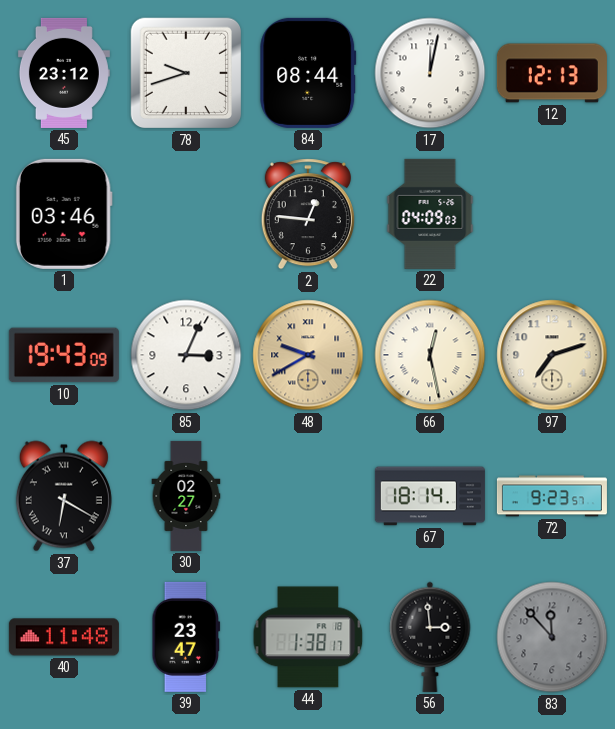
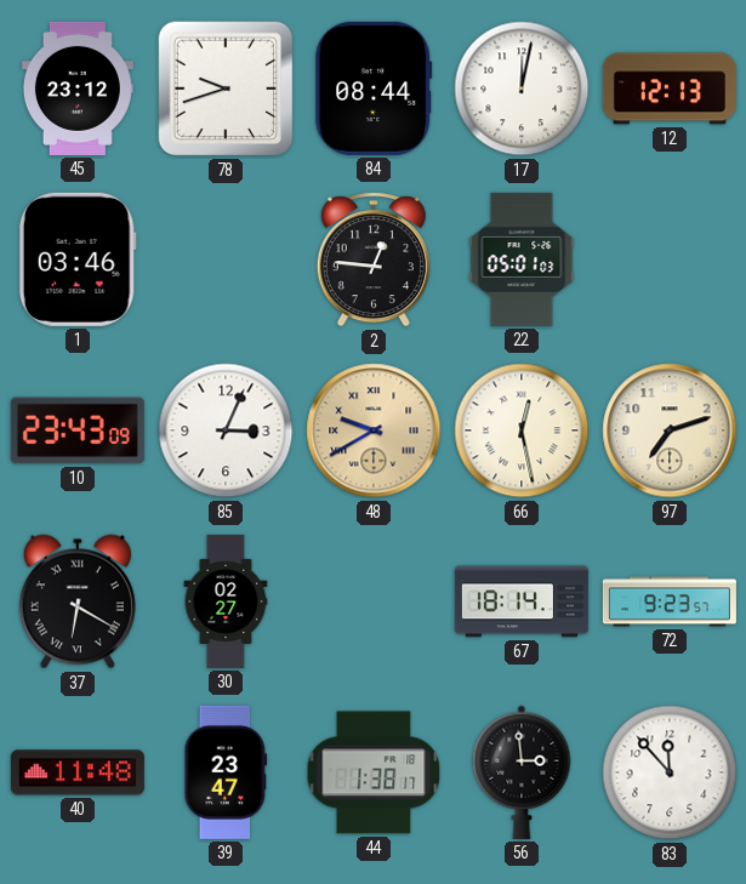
22: 04:09 -> 05:01
10: 19:43 -> 23:43
83 dial: grey -> white
